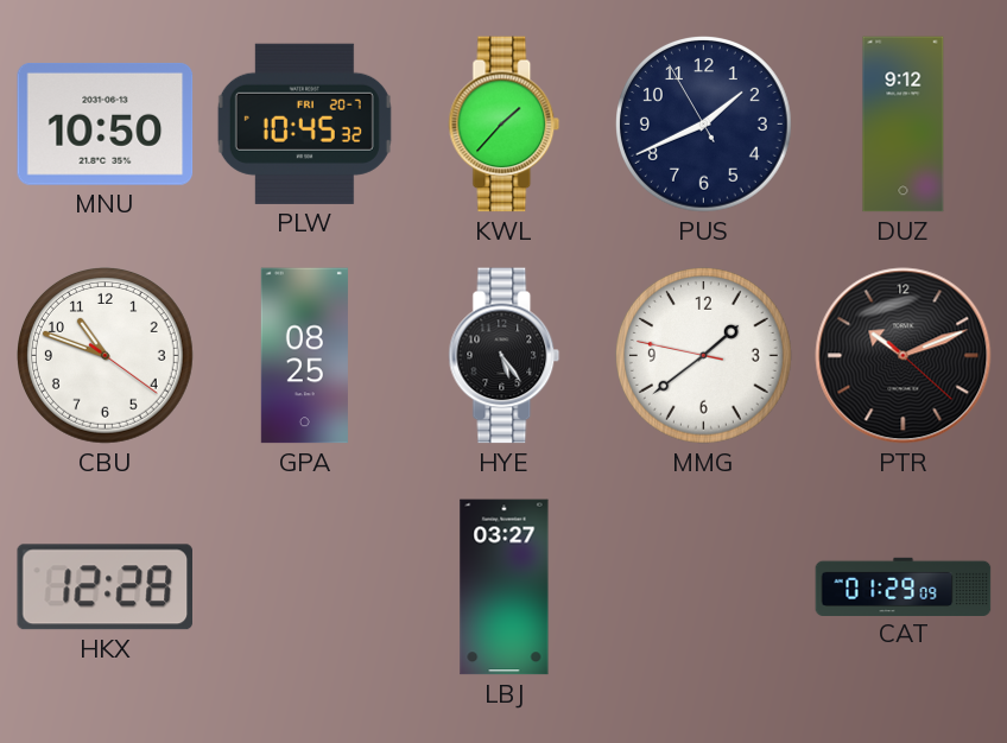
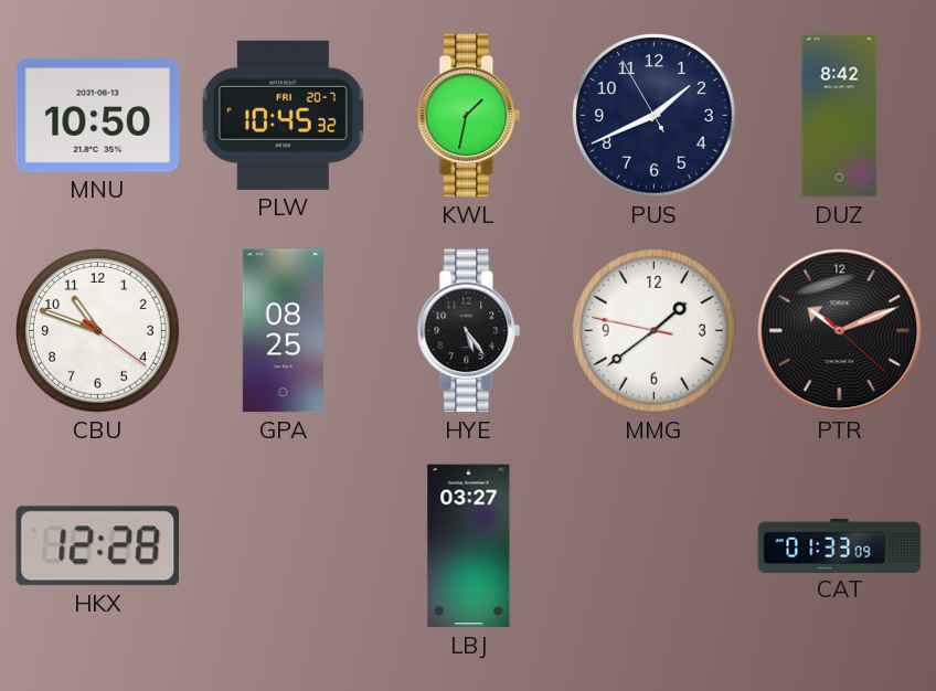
KWL: 1:37 -> 1:32
DUZ: 9:12 -> 8:42
CAT: 01:29 -> 01:33
